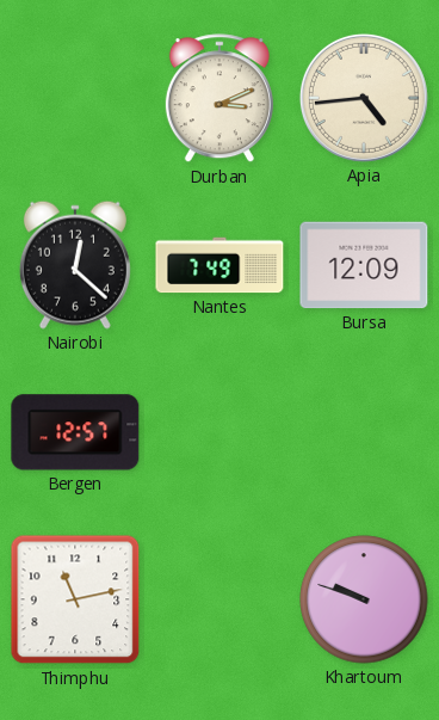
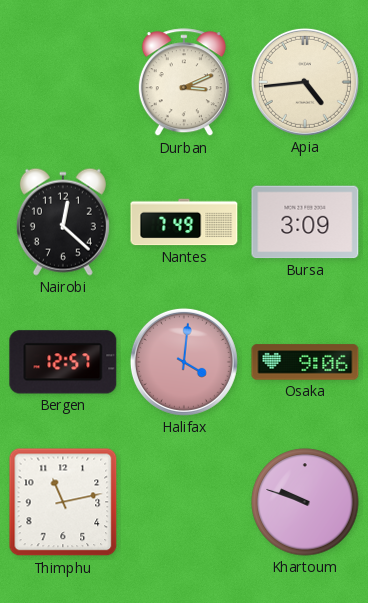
Bursa: 12:09 -> 3:09
Halifax: none -> 4:01
Osaka: none -> 9:06
